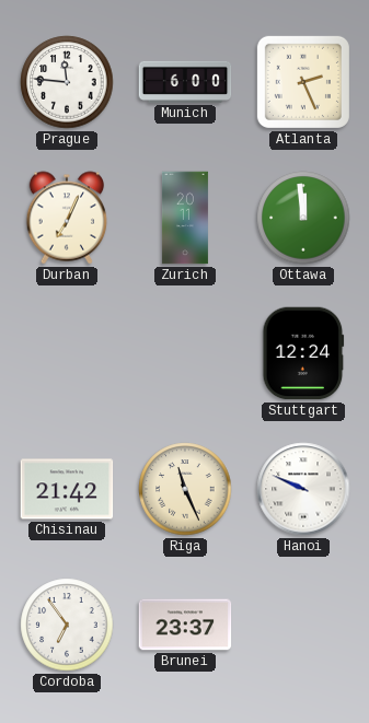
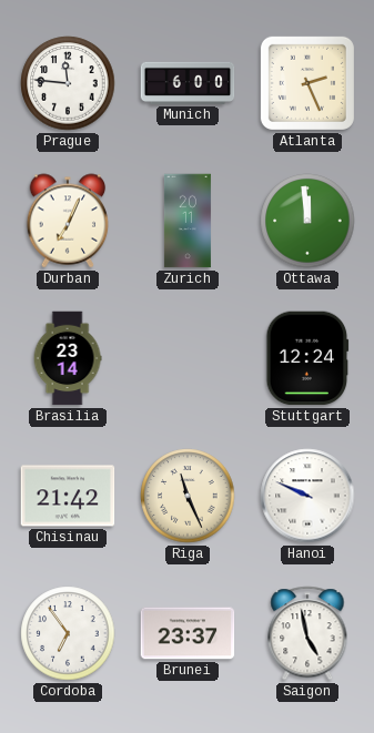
Brasilia: none -> 23:14
Saigon: none -> 4:58
